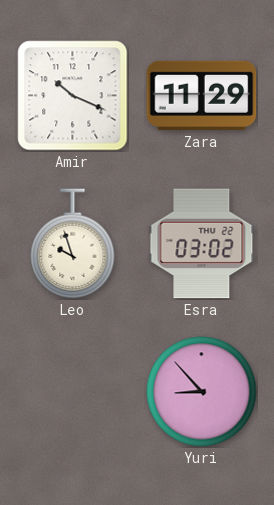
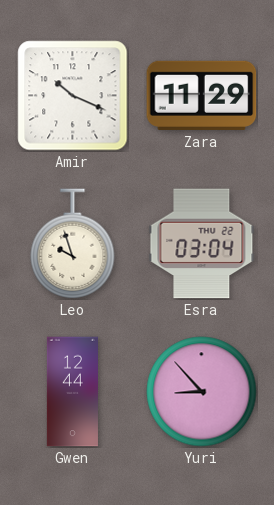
Esra: 03:02 -> 03:04
Gwen: none -> 12:44
